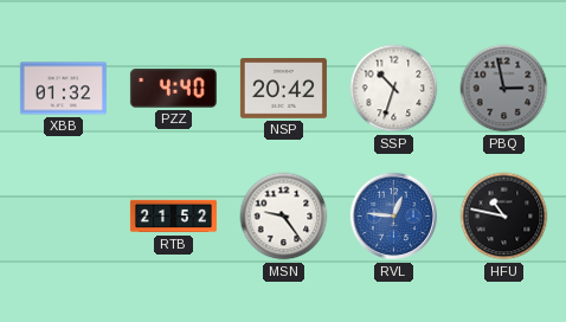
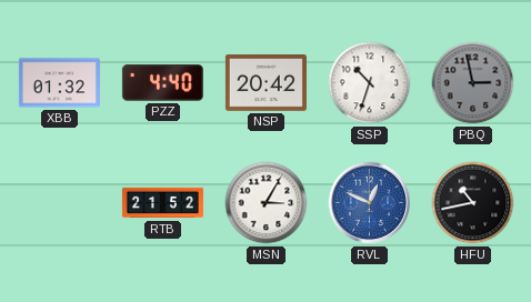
MSN: 9:24 -> 3:05
RVL: 12:46 -> 12:49
HFU: 10:47 -> 10:43
